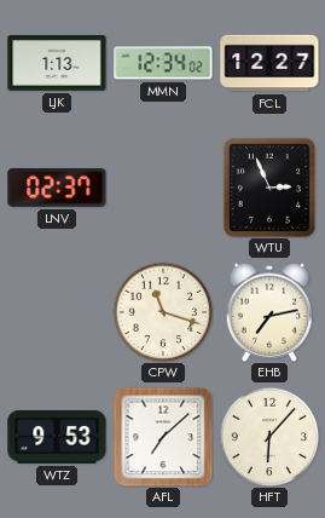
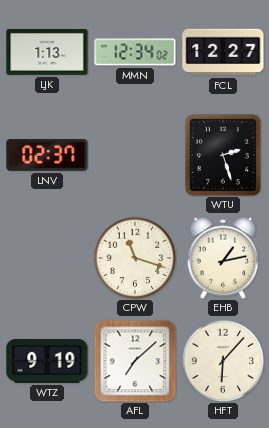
WTU: 2:56 -> 2:27
EHB: 7:13 -> 1:13
WTZ: 9:53 -> 9:19
